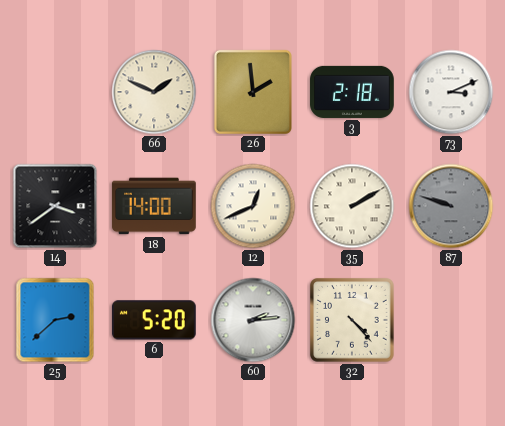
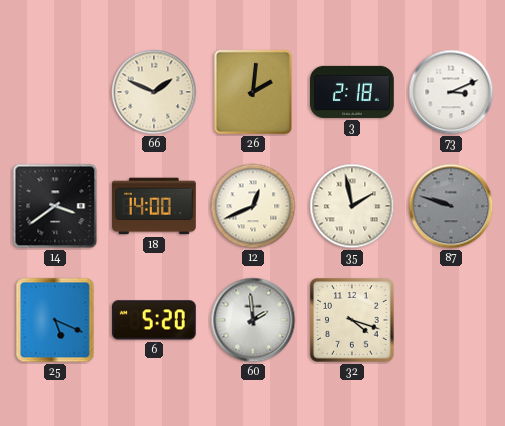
26: 1:59 -> 2:01
35: 2:10 -> 1:58
25: 2:38 -> 5:19
60: 2:14 -> 1:59
32: 4:23 -> 4:18
